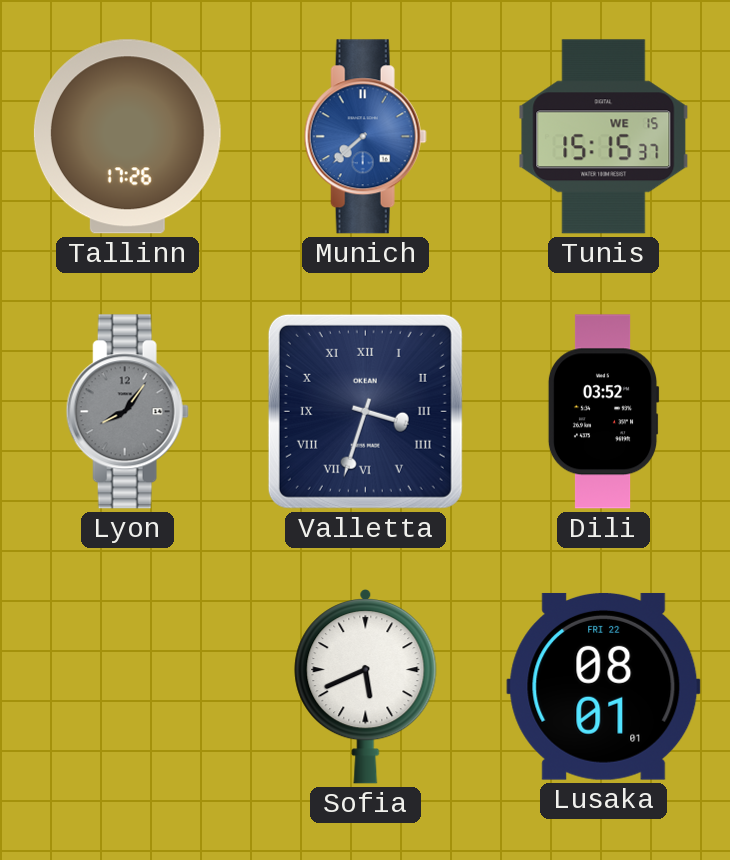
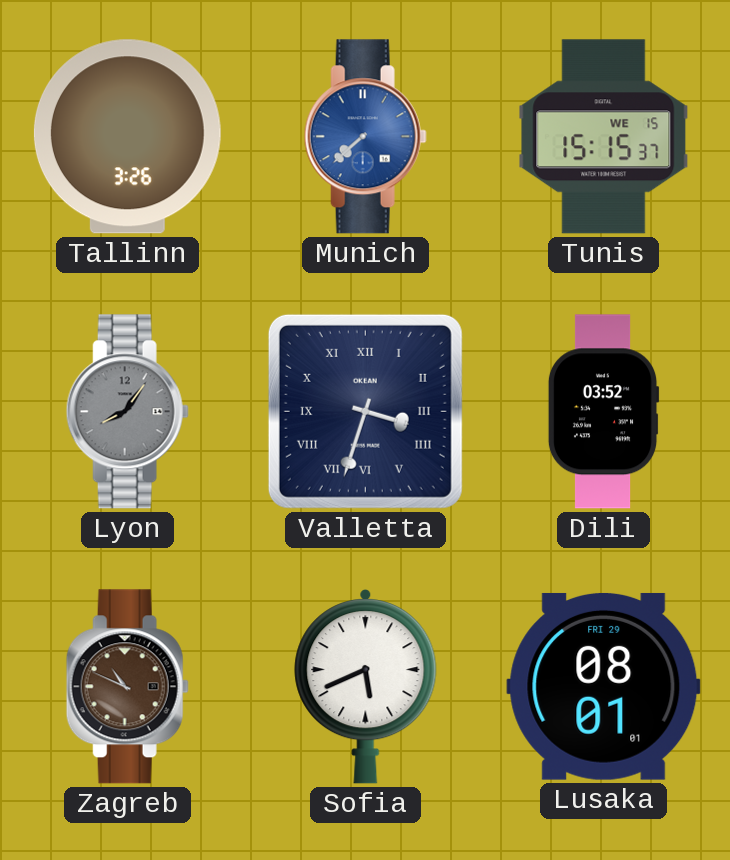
Tallinn: 17:26 -> 3:26
Zagreb: none -> 10:49
Lusaka date: FRI 22 -> FRI 29
